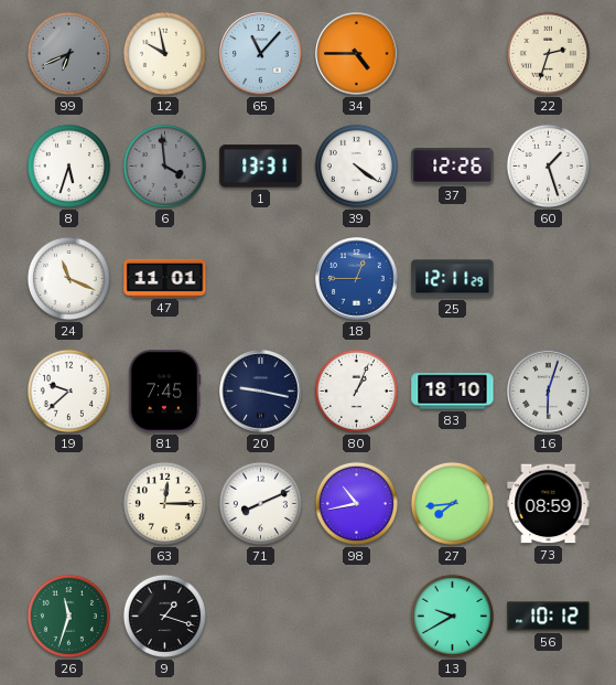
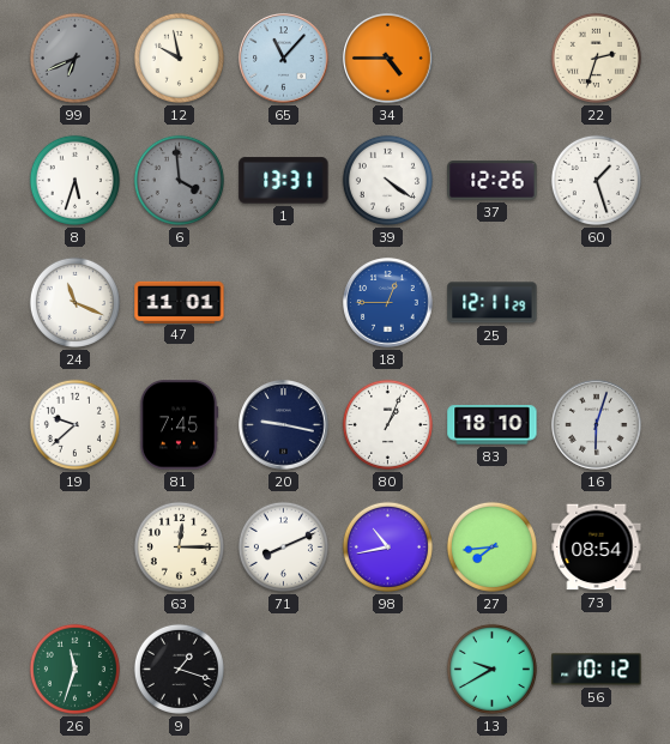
73: 08:59 -> 08:54
